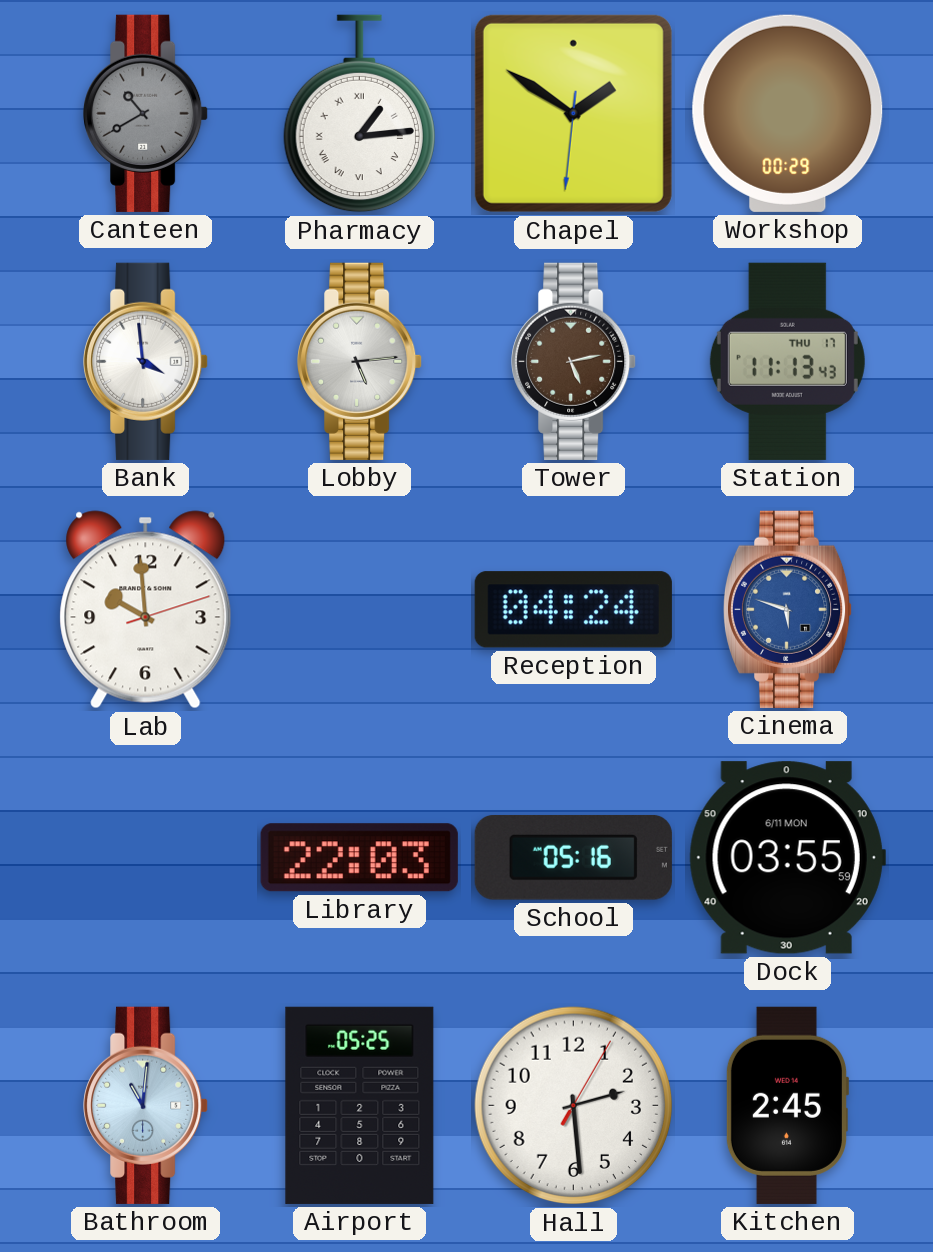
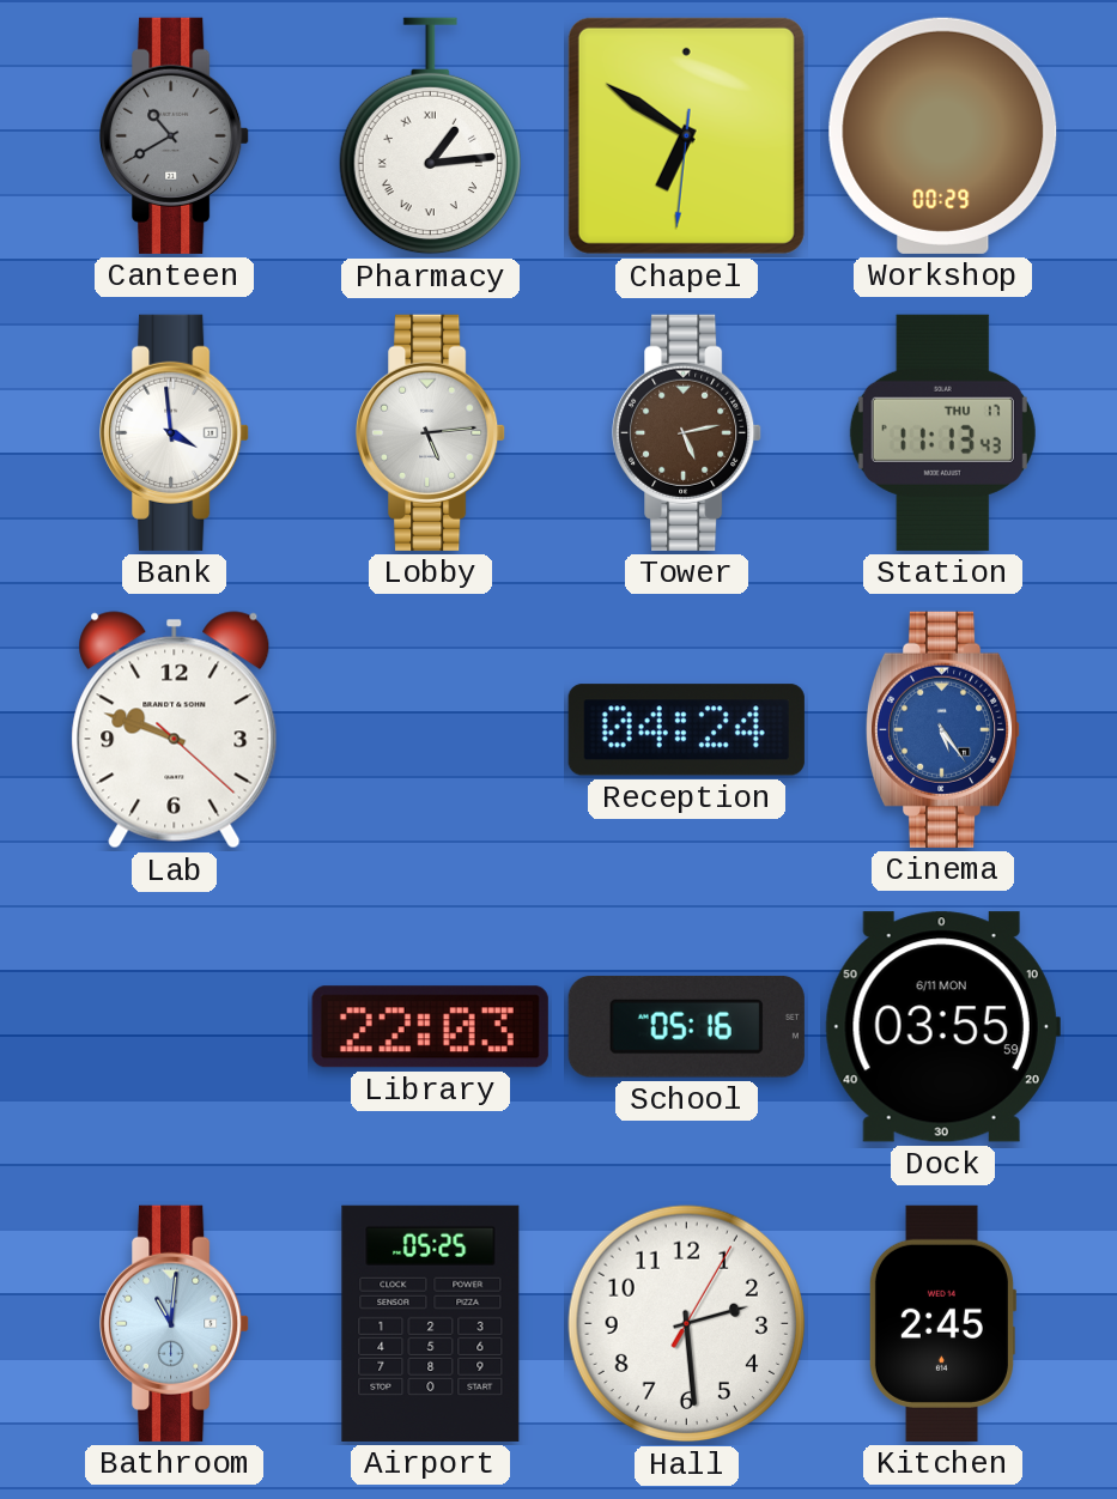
Chapel: 1:50 -> 6:50
Lab: 9:59 -> 9:48
Cinema: 5:48 -> 5:24
